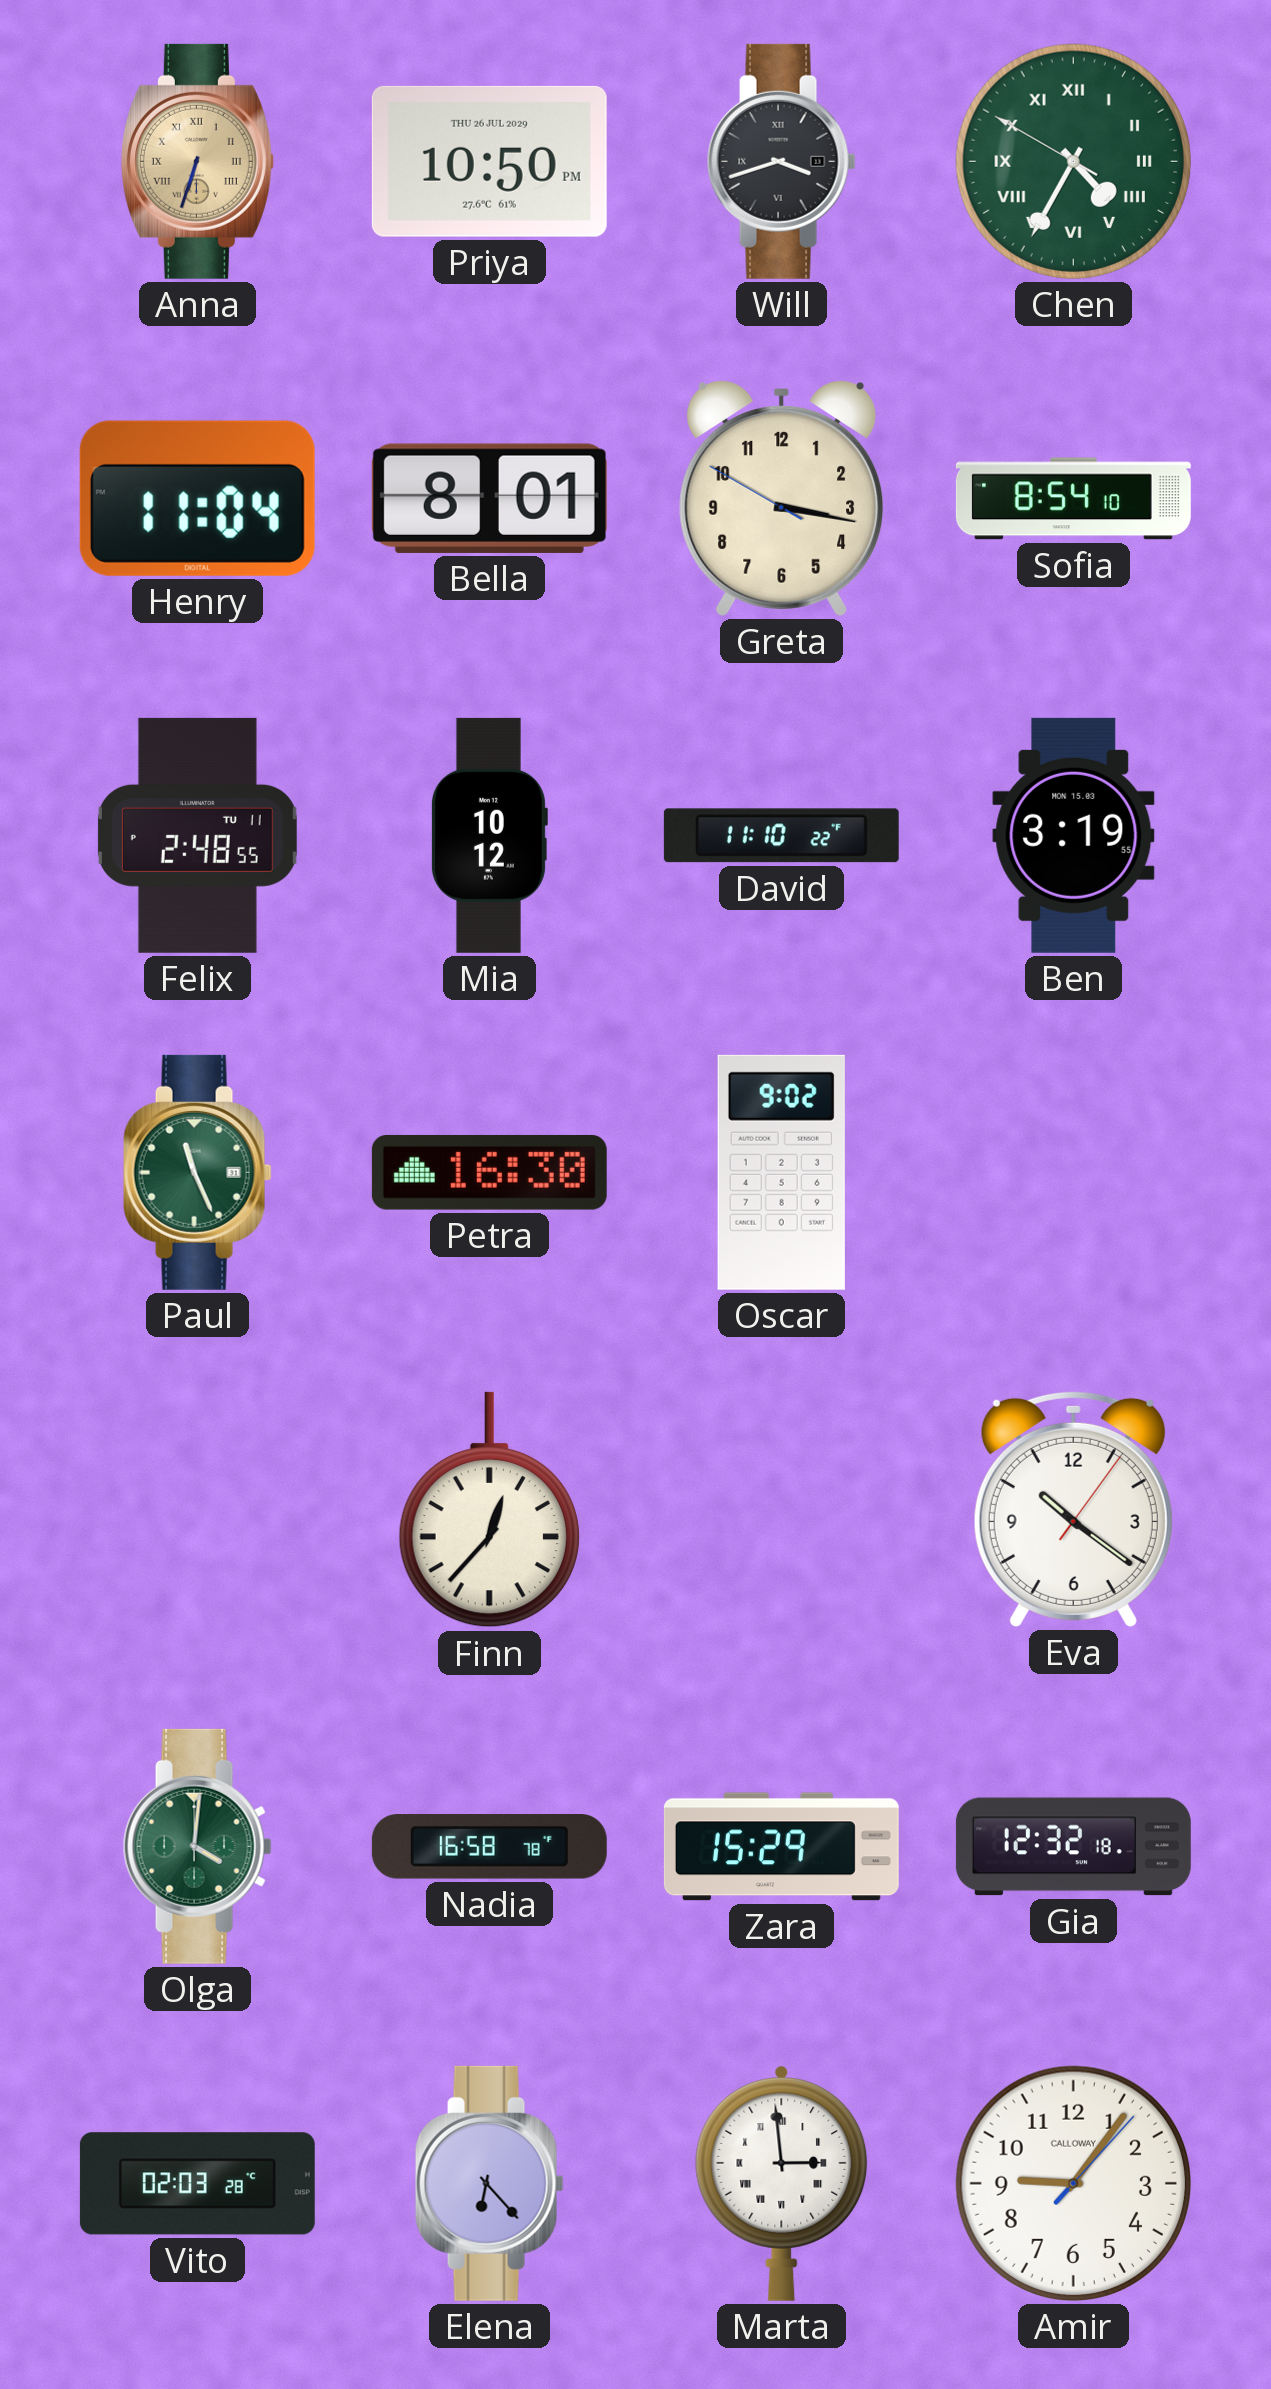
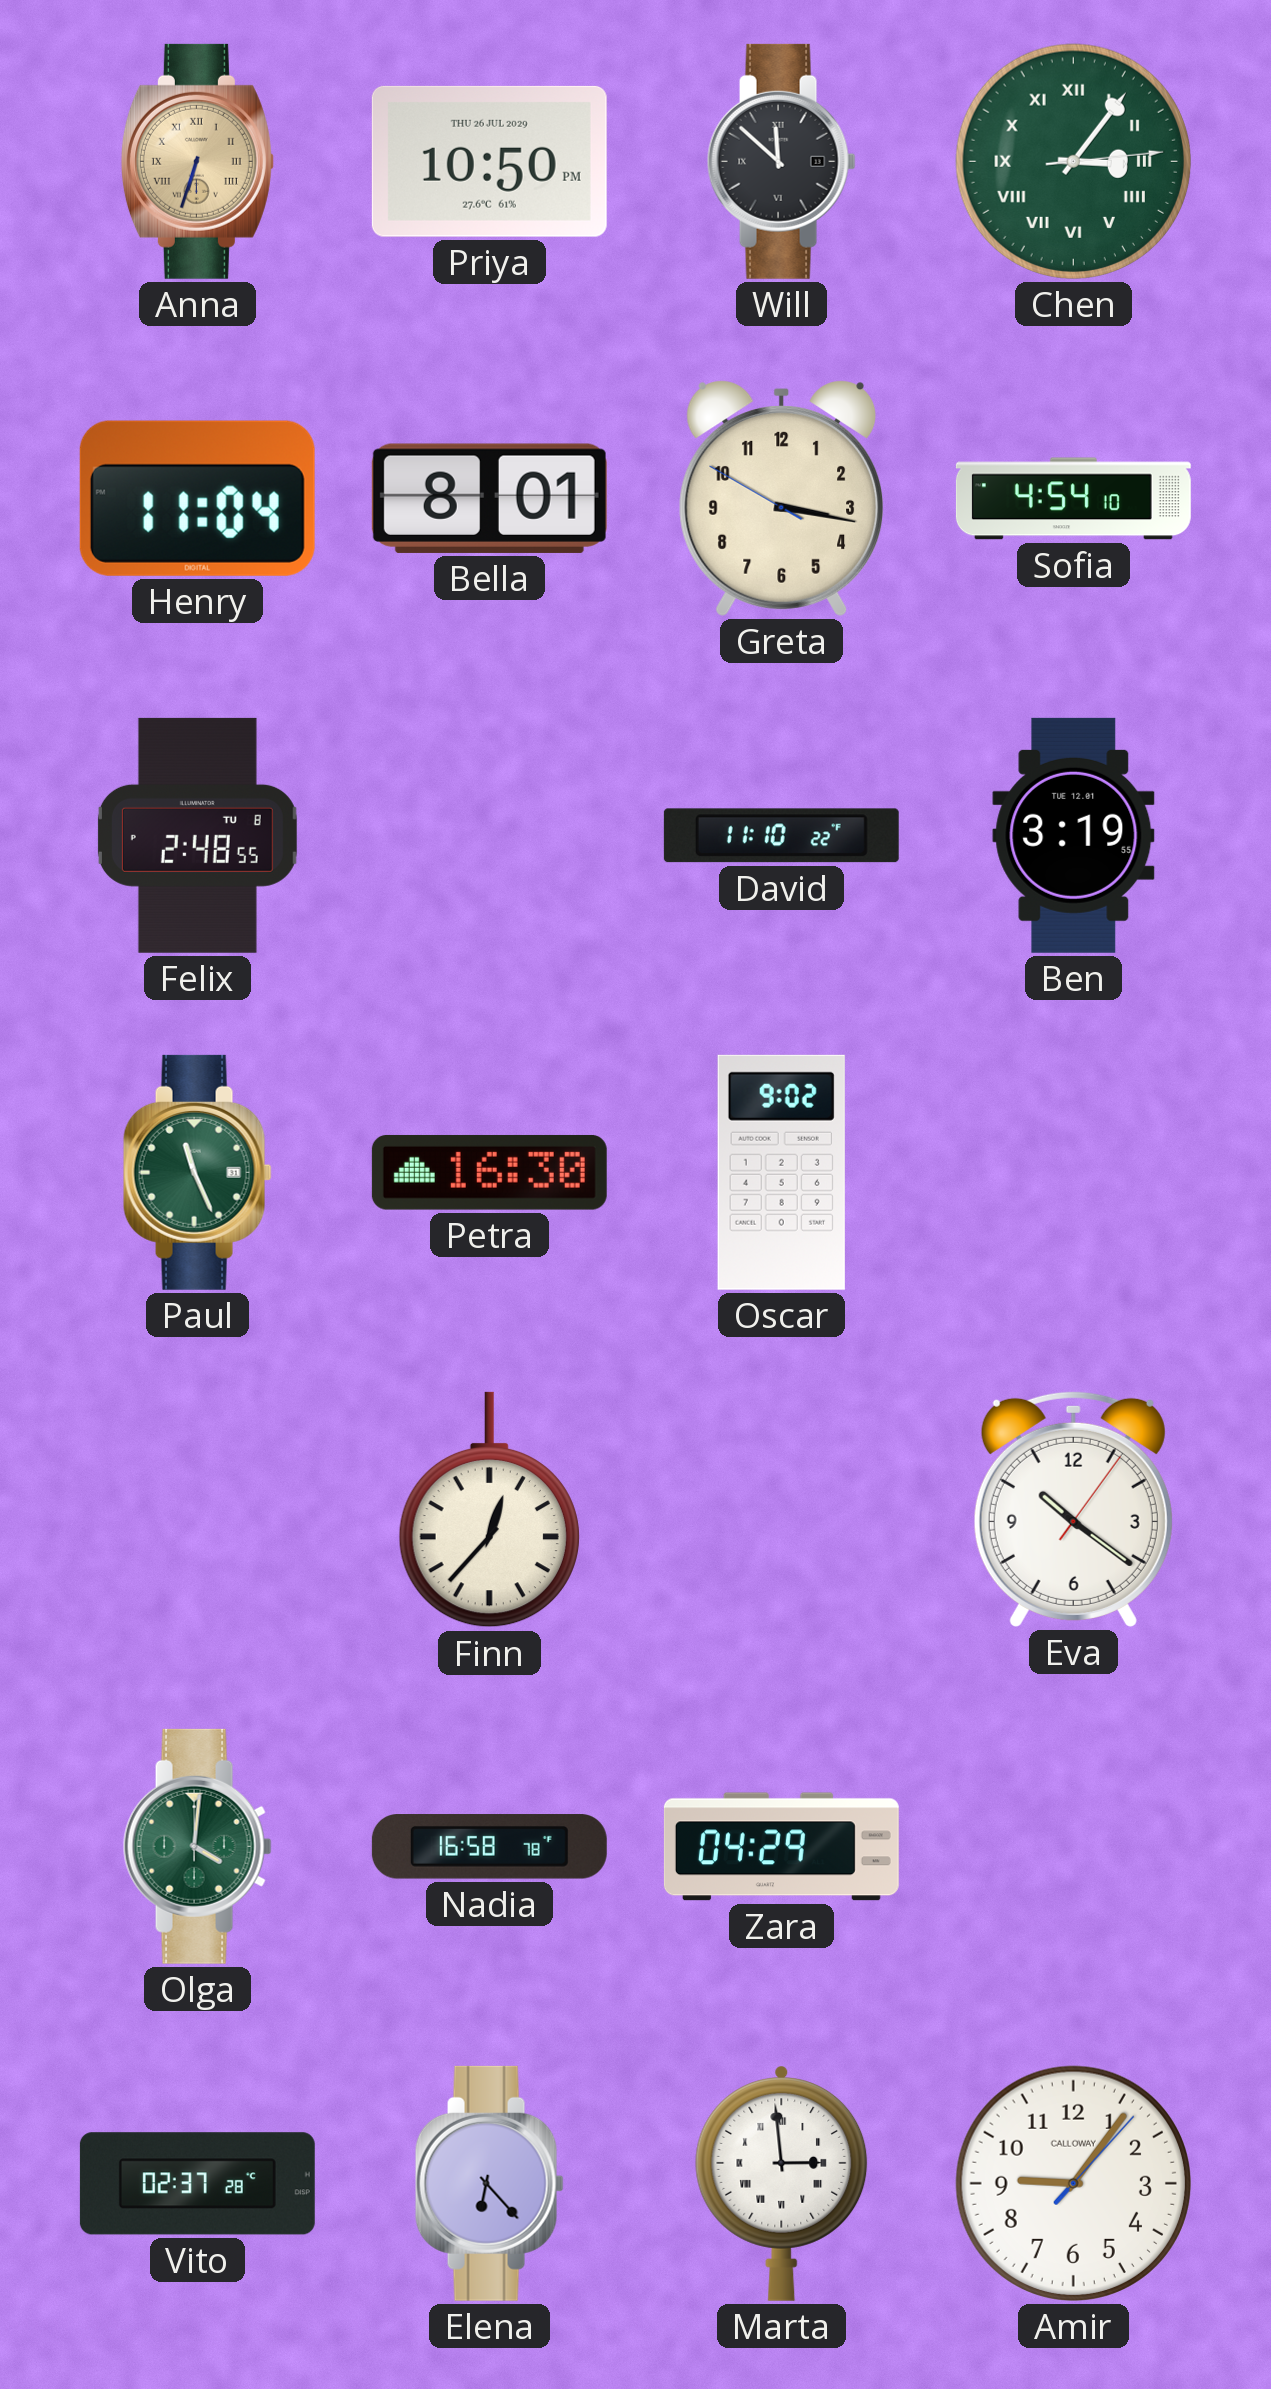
Will: 3:42 -> 11:52
Chen: 4:34 -> 3:06
Sofia: 8:54 -> 4:54
Felix date: TU 11 -> TU 8
Mia: 10:12 -> none
Ben date: MON 15.03 -> TUE 12.01
Zara: 15:29 -> 04:29
Gia: 12:32 -> none
Vito: 02:03 -> 02:37
